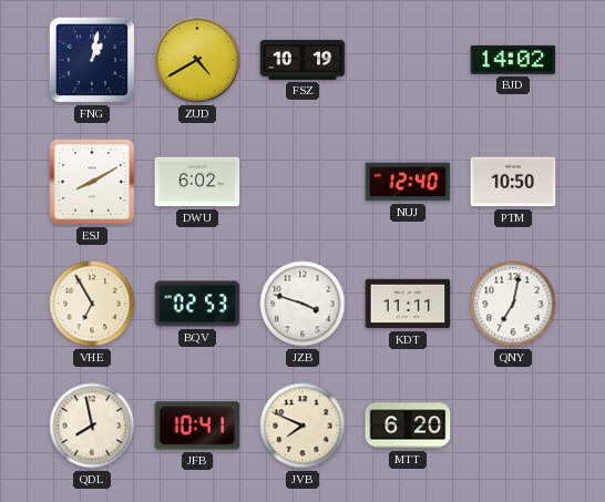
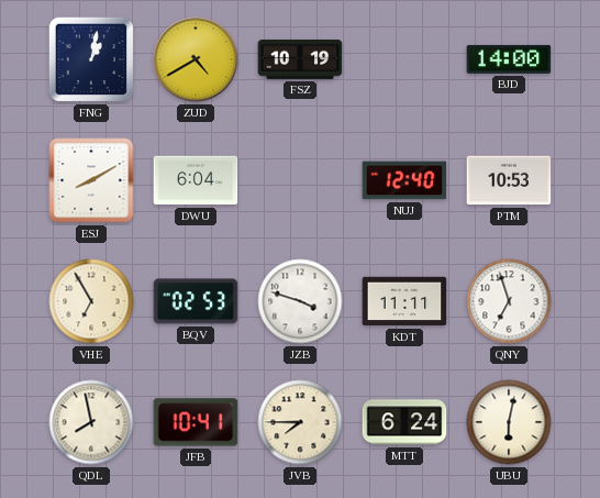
BJD: 14:02 -> 14:00
DWU: 6:02 -> 6:04
PTM: 10:50 -> 10:53
QNY: 7:02 -> 6:57
JVB: 7:49 -> 7:45
MTT: 6:20 -> 6:24
UBU: none -> 6:02
